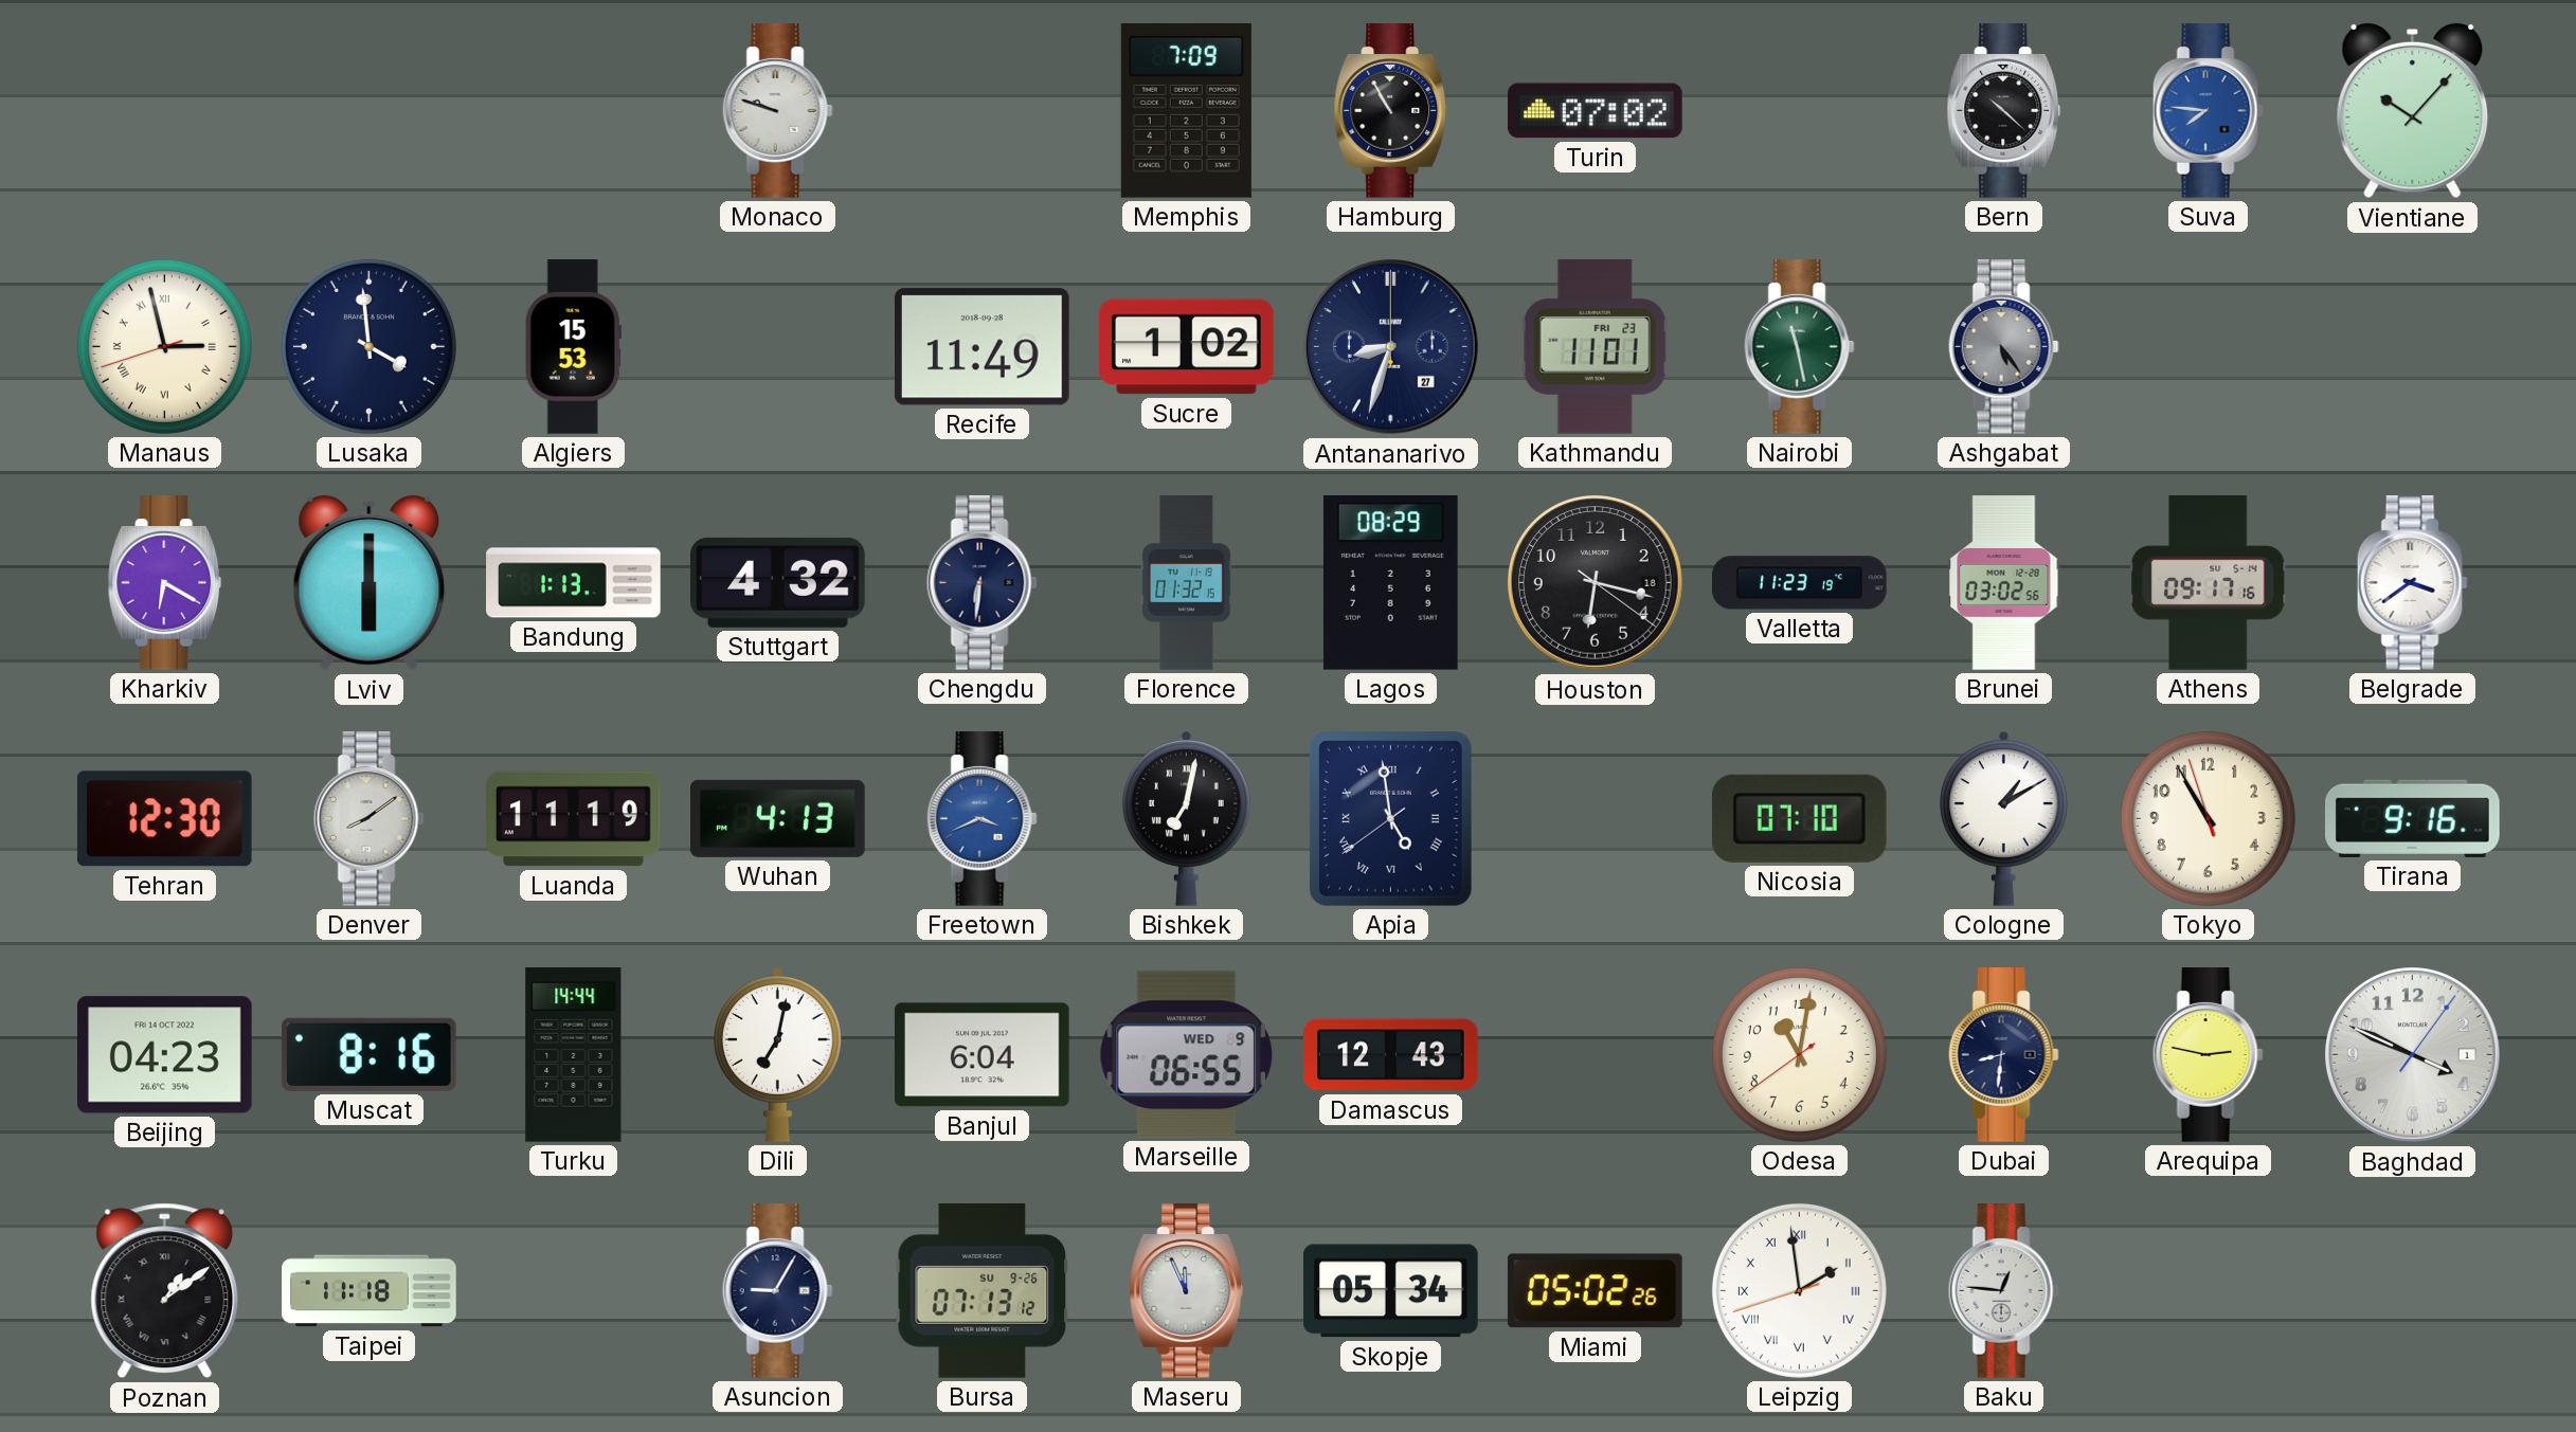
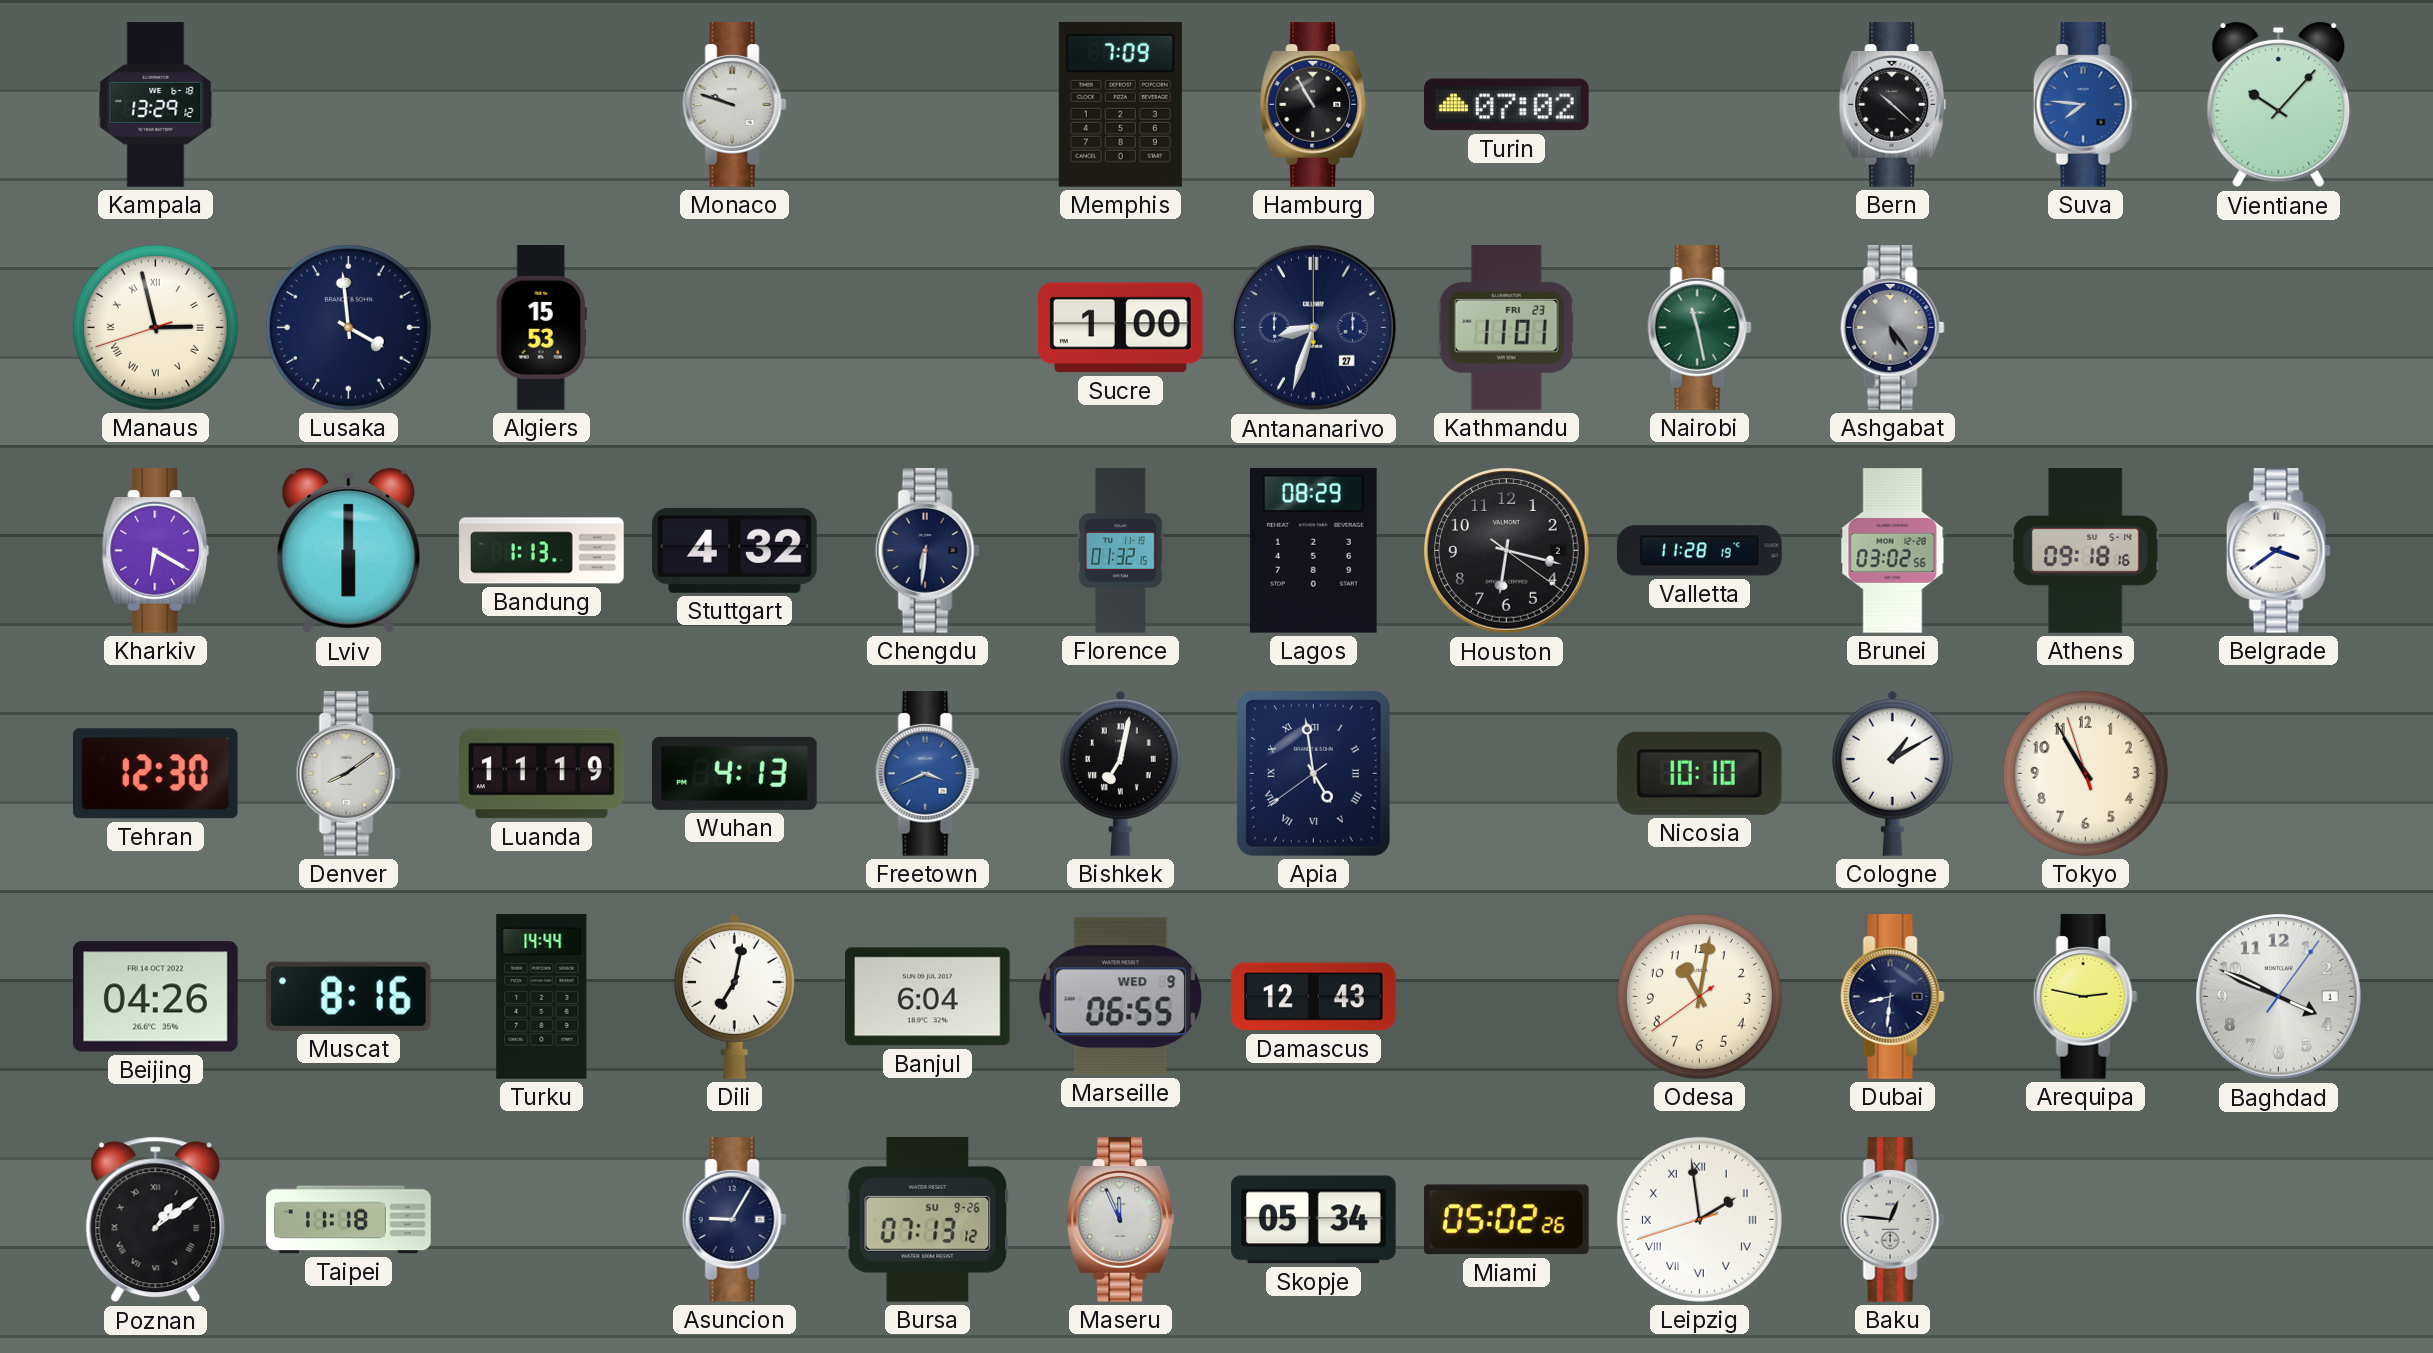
Kampala: none -> 13:29
Recife: 11:49 -> none
Sucre: 1:02 -> 1:00
Houston date: 18 -> 2
Valletta: 11:23 -> 11:28
Athens: 09:17 -> 09:18
Nicosia: 07:10 -> 10:10
Tirana: 9:16 -> none
Beijing: 04:23 -> 04:26
